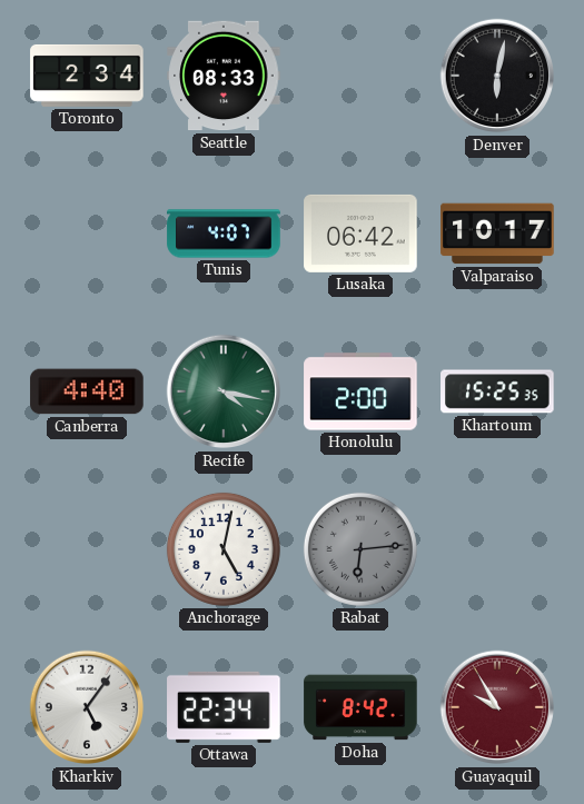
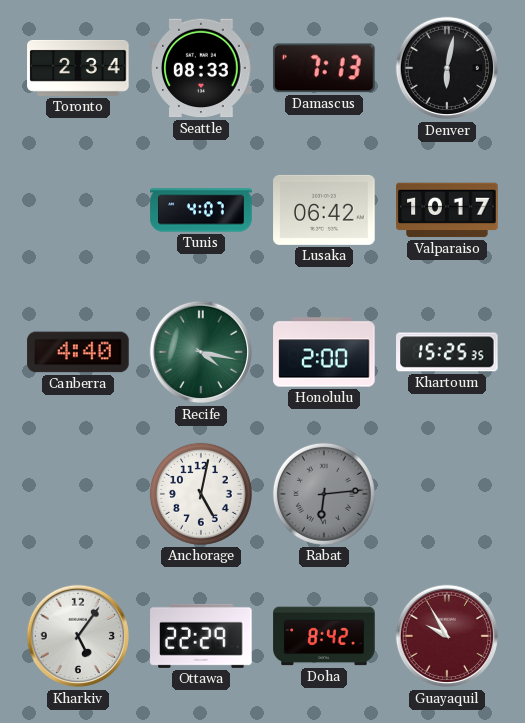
Damascus: none -> 7:13
Ottawa: 22:34 -> 22:29
